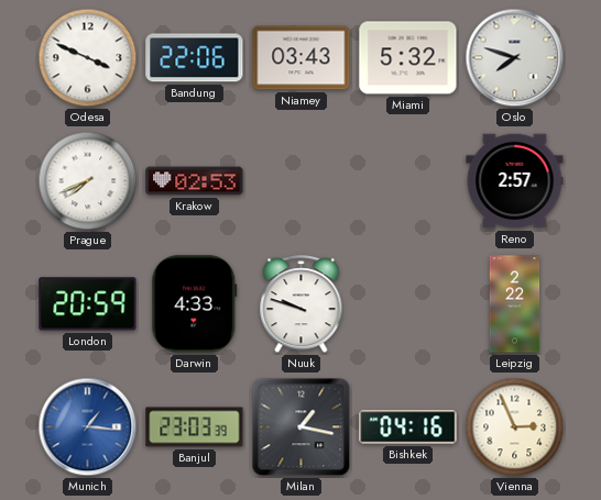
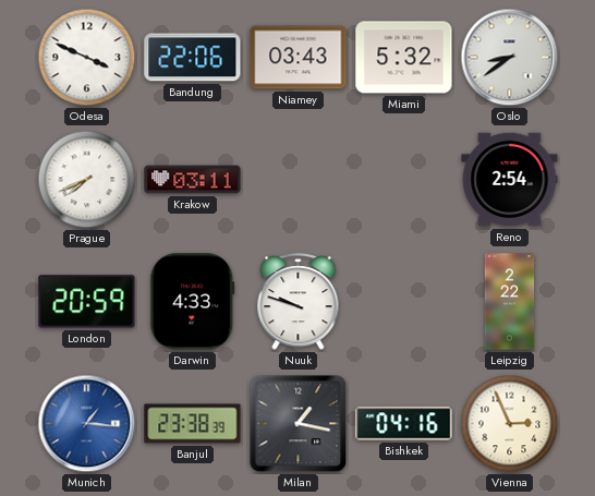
Oslo: 7:48 -> 8:39
Krakow: 02:53 -> 03:11
Reno: 2:57 -> 2:54
Banjul: 23:03 -> 23:38
